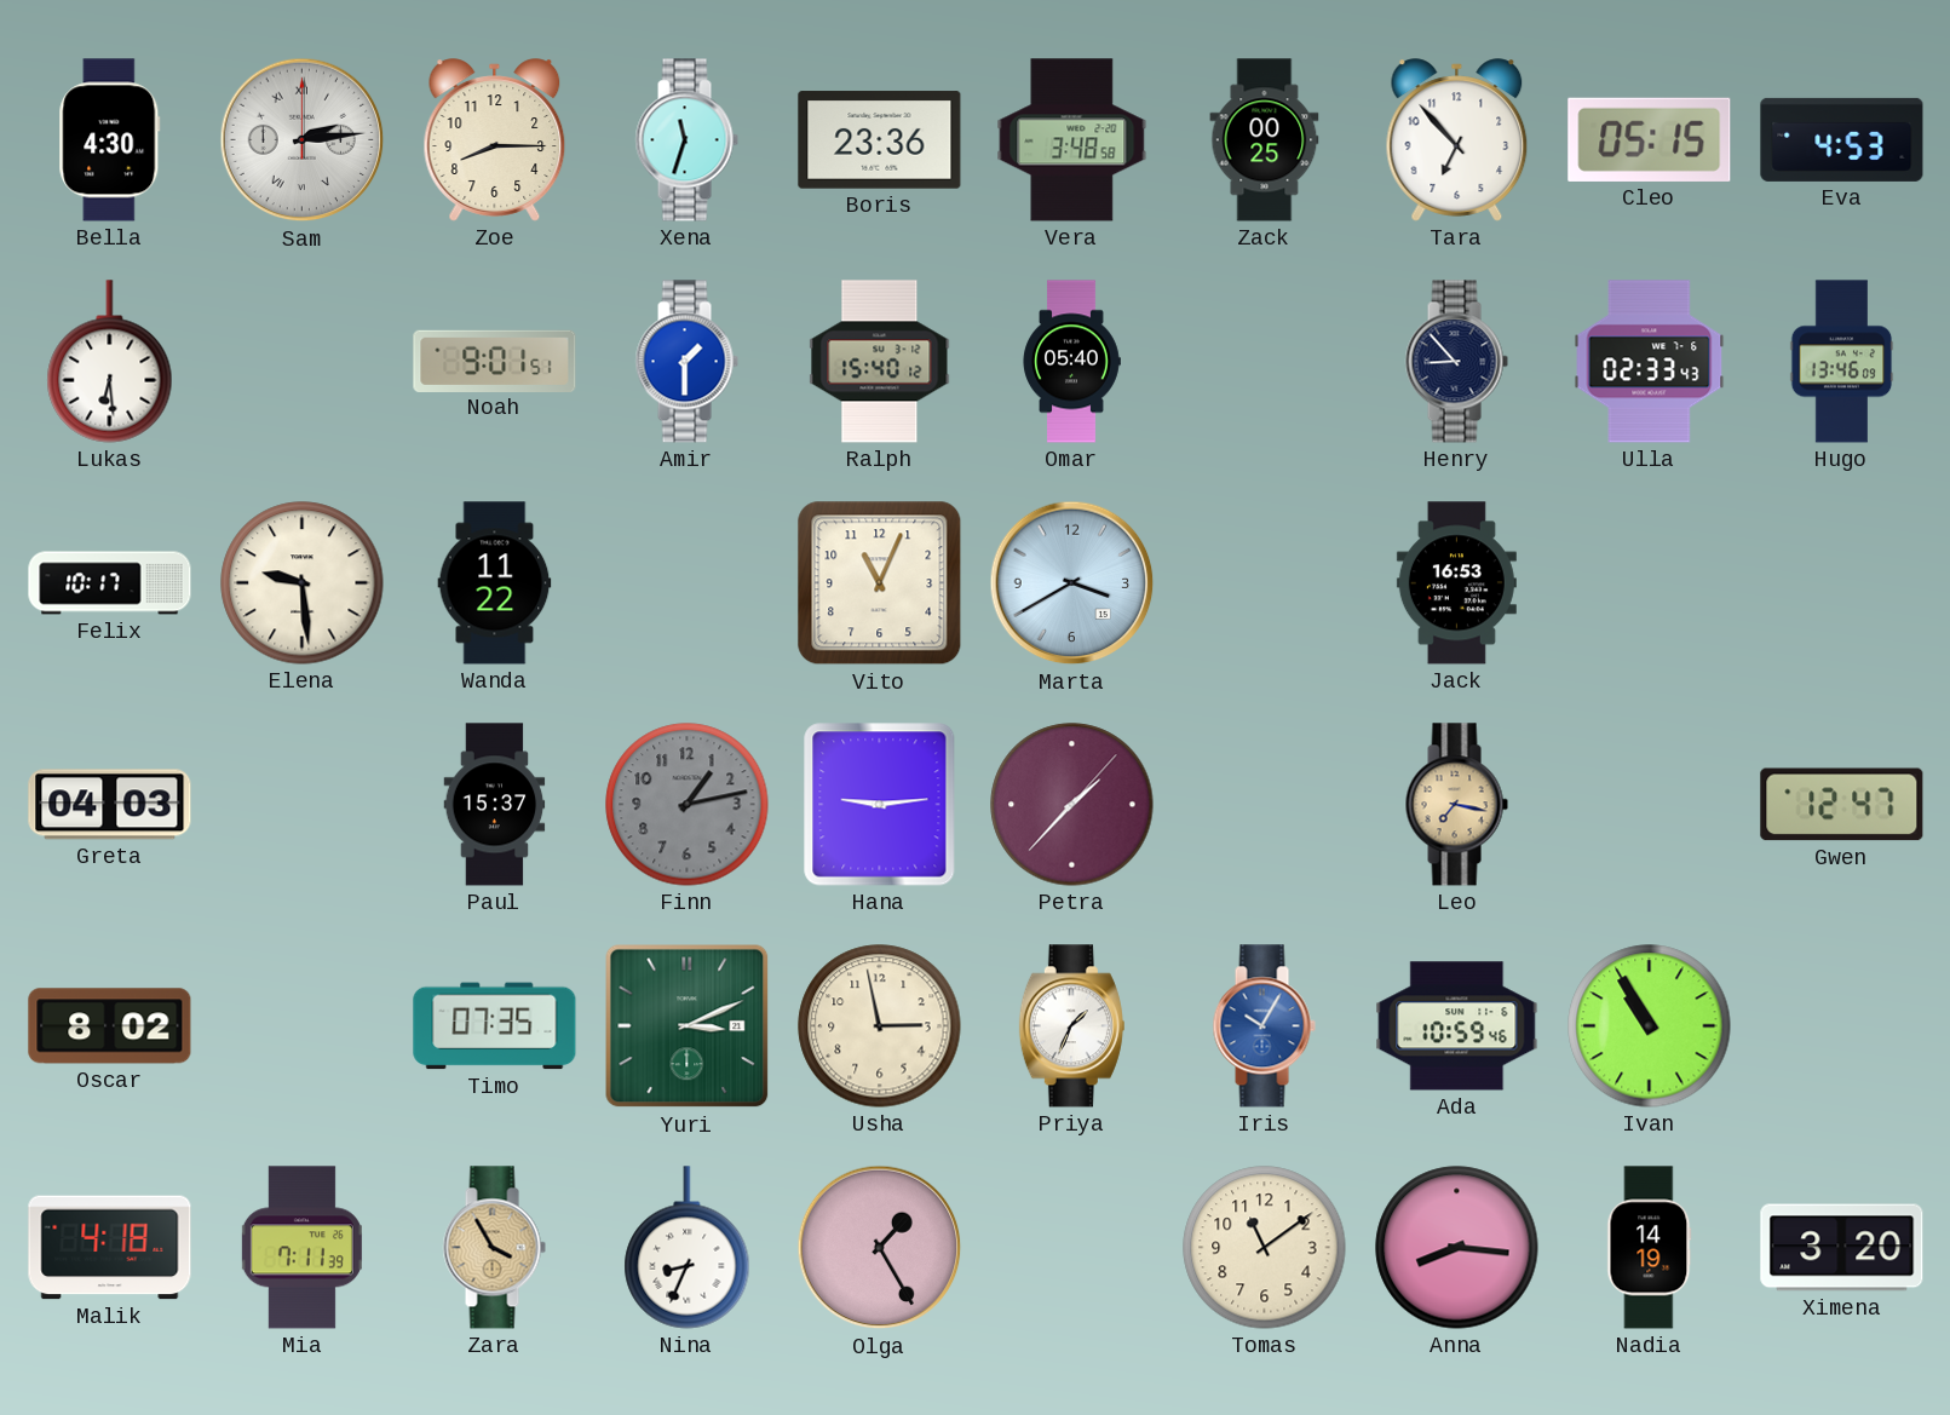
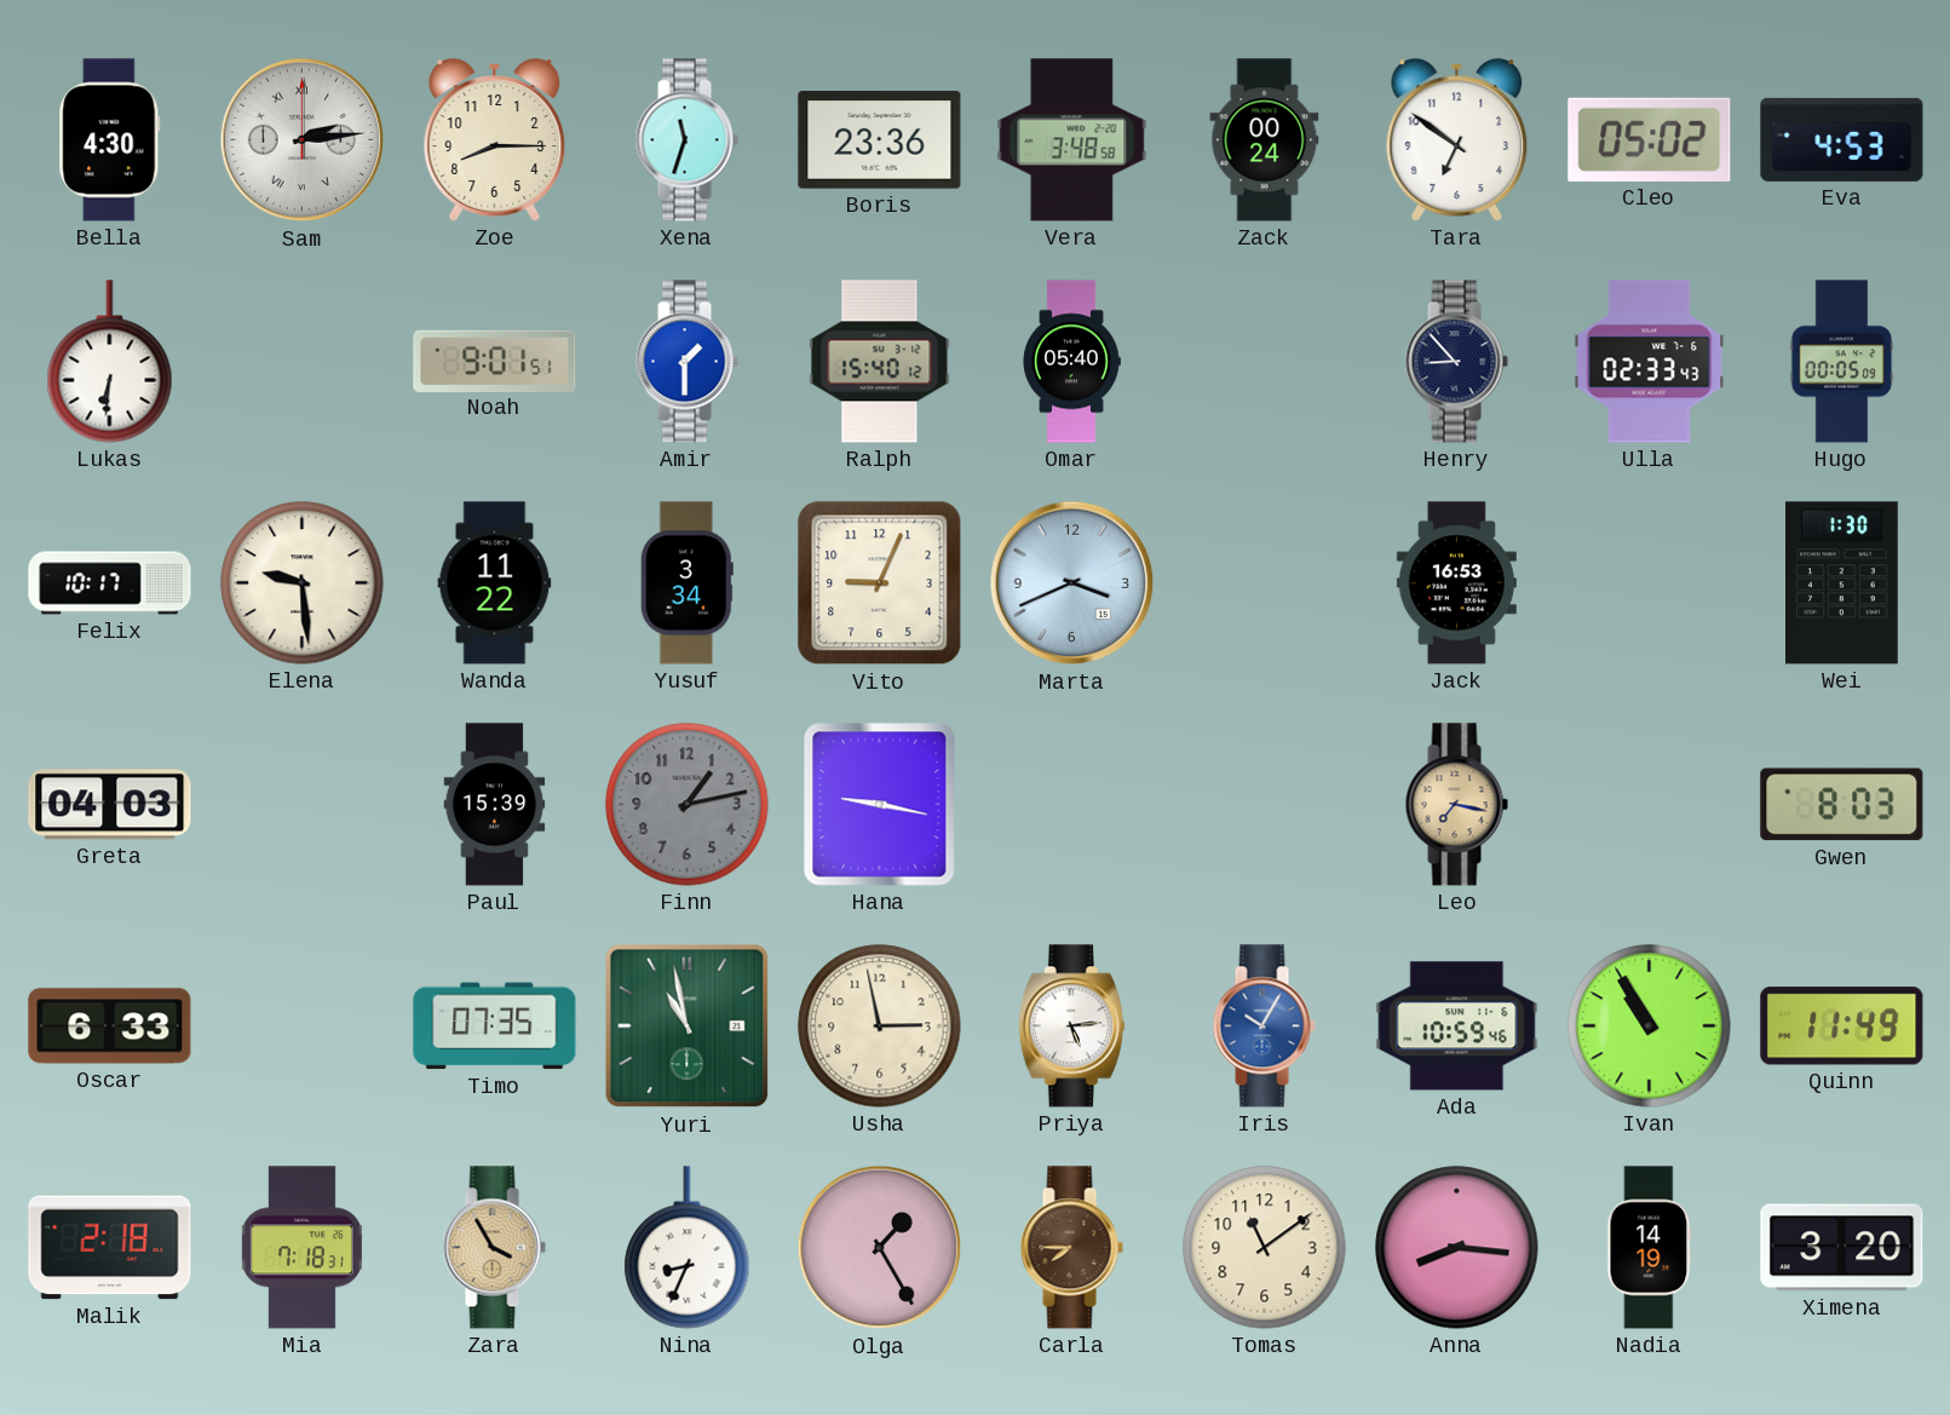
Zack: 00:25 -> 00:24
Tara: 6:53 -> 6:51
Cleo: 05:15 -> 05:02
Lukas: 6:29 -> 6:31
Hugo: 13:46 -> 00:05
Yusuf: none -> 3:34
Vito: 11:04 -> 9:04
Marta: 3:40 -> 3:41
Wei: none -> 1:30
Paul: 15:37 -> 15:39
Hana: 9:14 -> 9:17
Petra: 1:37 -> none
Gwen: 12:47 -> 8:03
Oscar: 8:02 -> 6:33
Yuri: 3:11 -> 10:58
Priya: 1:34 -> 5:14
Quinn: none -> 11:49
Malik: 4:18 -> 2:18
Mia: 7:11 -> 7:18
Carla: none -> 7:45
